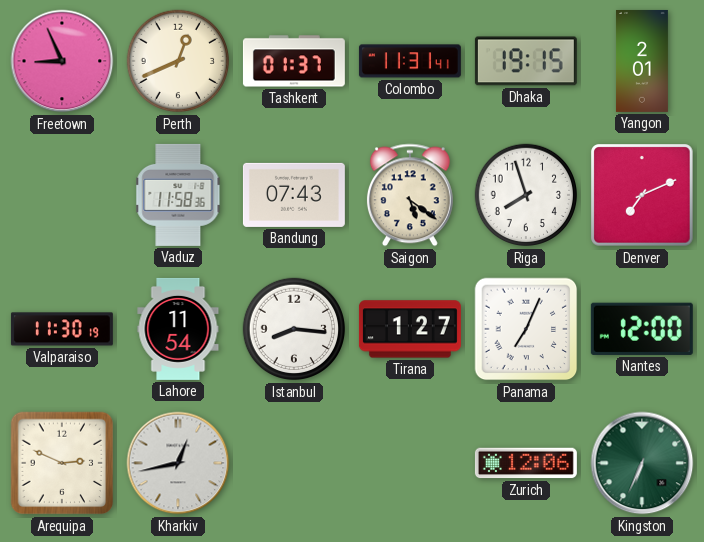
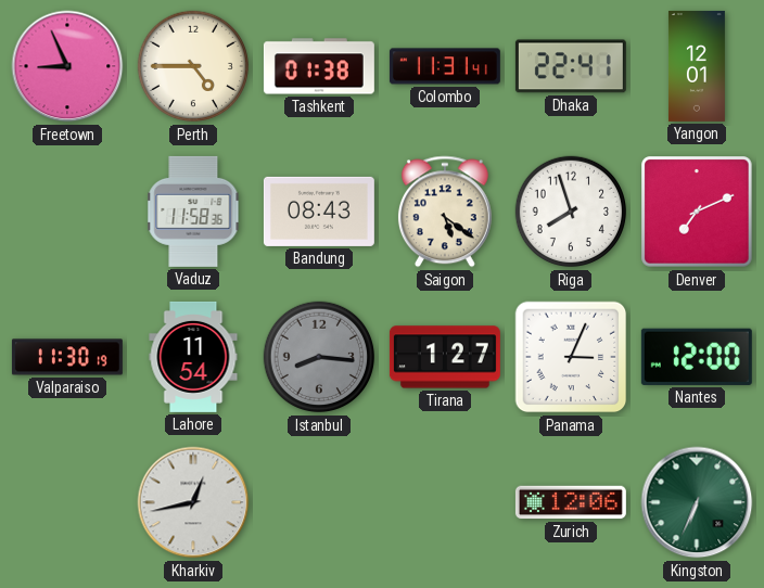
Perth: 12:41 -> 4:45
Tashkent: 01:37 -> 01:38
Dhaka: 19:15 -> 22:41
Yangon: 2:01 -> 12:01
Bandung: 07:43 -> 08:43
Istanbul dial: white -> grey
Panama: 7:04 -> 3:04
Arequipa: 2:49 -> none
